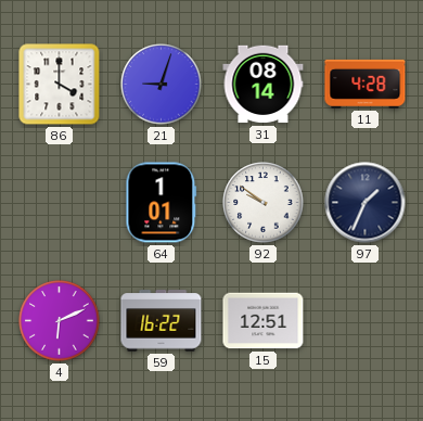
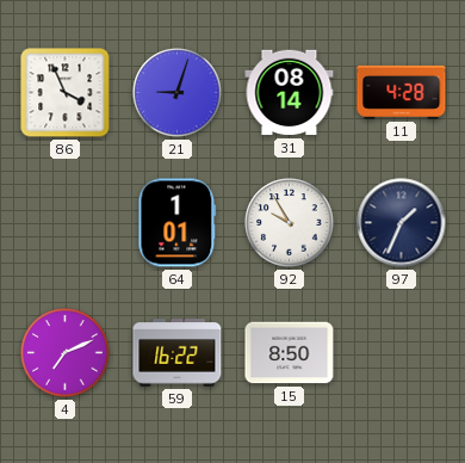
86: 4:00 -> 3:56
92: 9:51 -> 9:55
4: 6:11 -> 7:11
15: 12:51 -> 8:50
